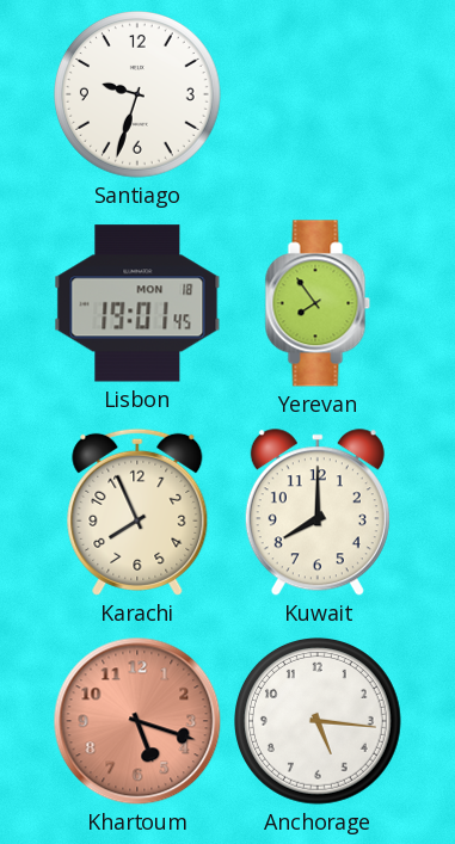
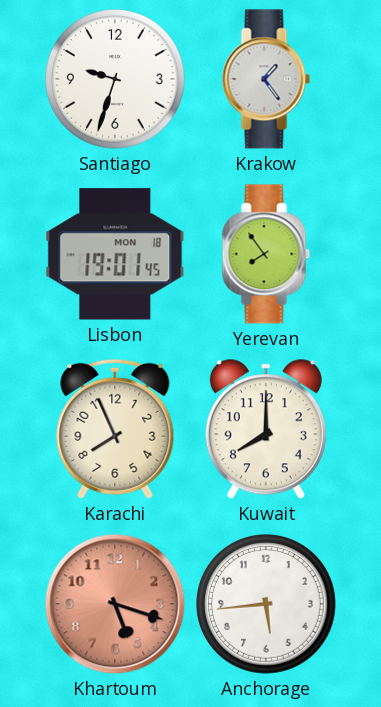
Krakow: none -> 1:24
Anchorage: 5:16 -> 5:44
